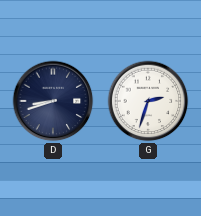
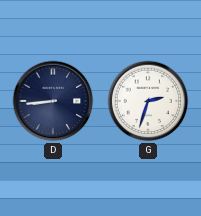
D: 8:42 -> 8:44
